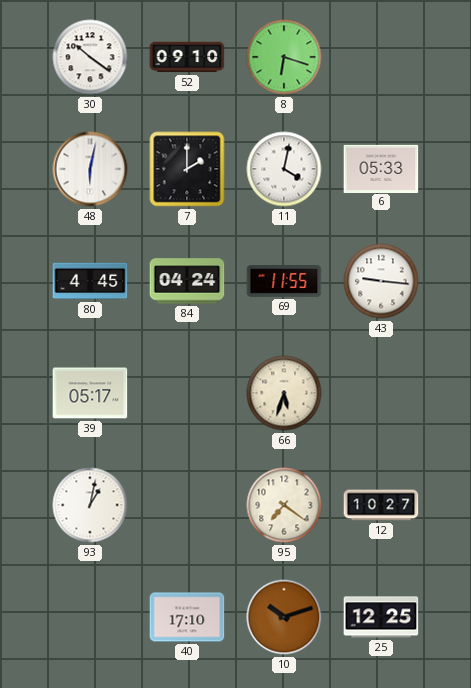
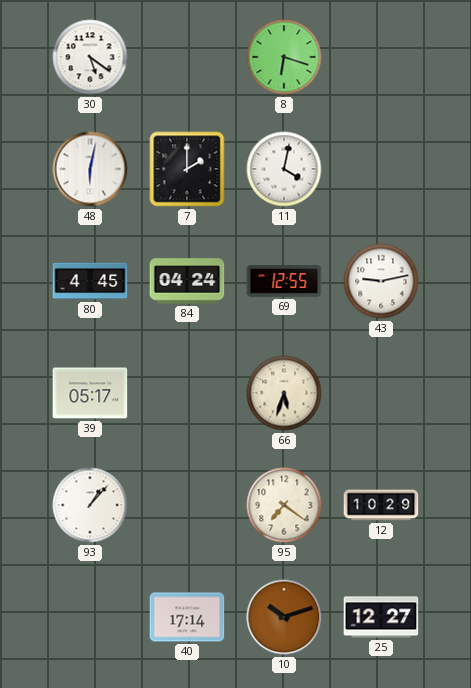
30: 10:21 -> 5:21
52: 09:10 -> none
6: 05:33 -> none
69: 11:55 -> 12:55
43: 9:16 -> 9:13
93: 1:02 -> 1:07
12: 10:27 -> 10:29
40: 17:10 -> 17:14
25: 12:25 -> 12:27
